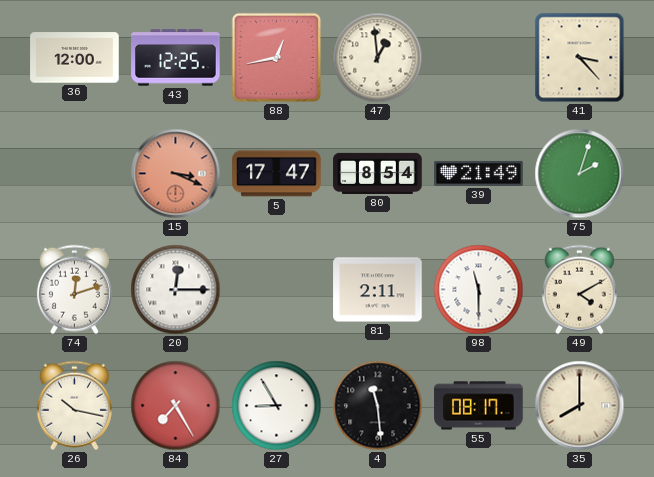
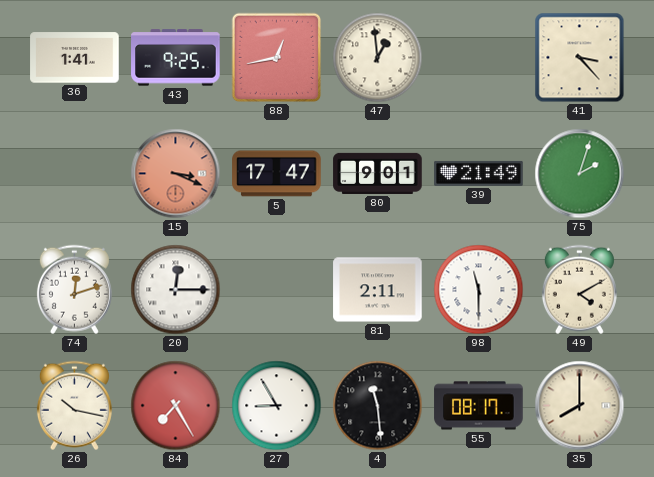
36: 12:00 -> 1:41
43: 12:25 -> 9:25
80: 8:54 -> 9:01
